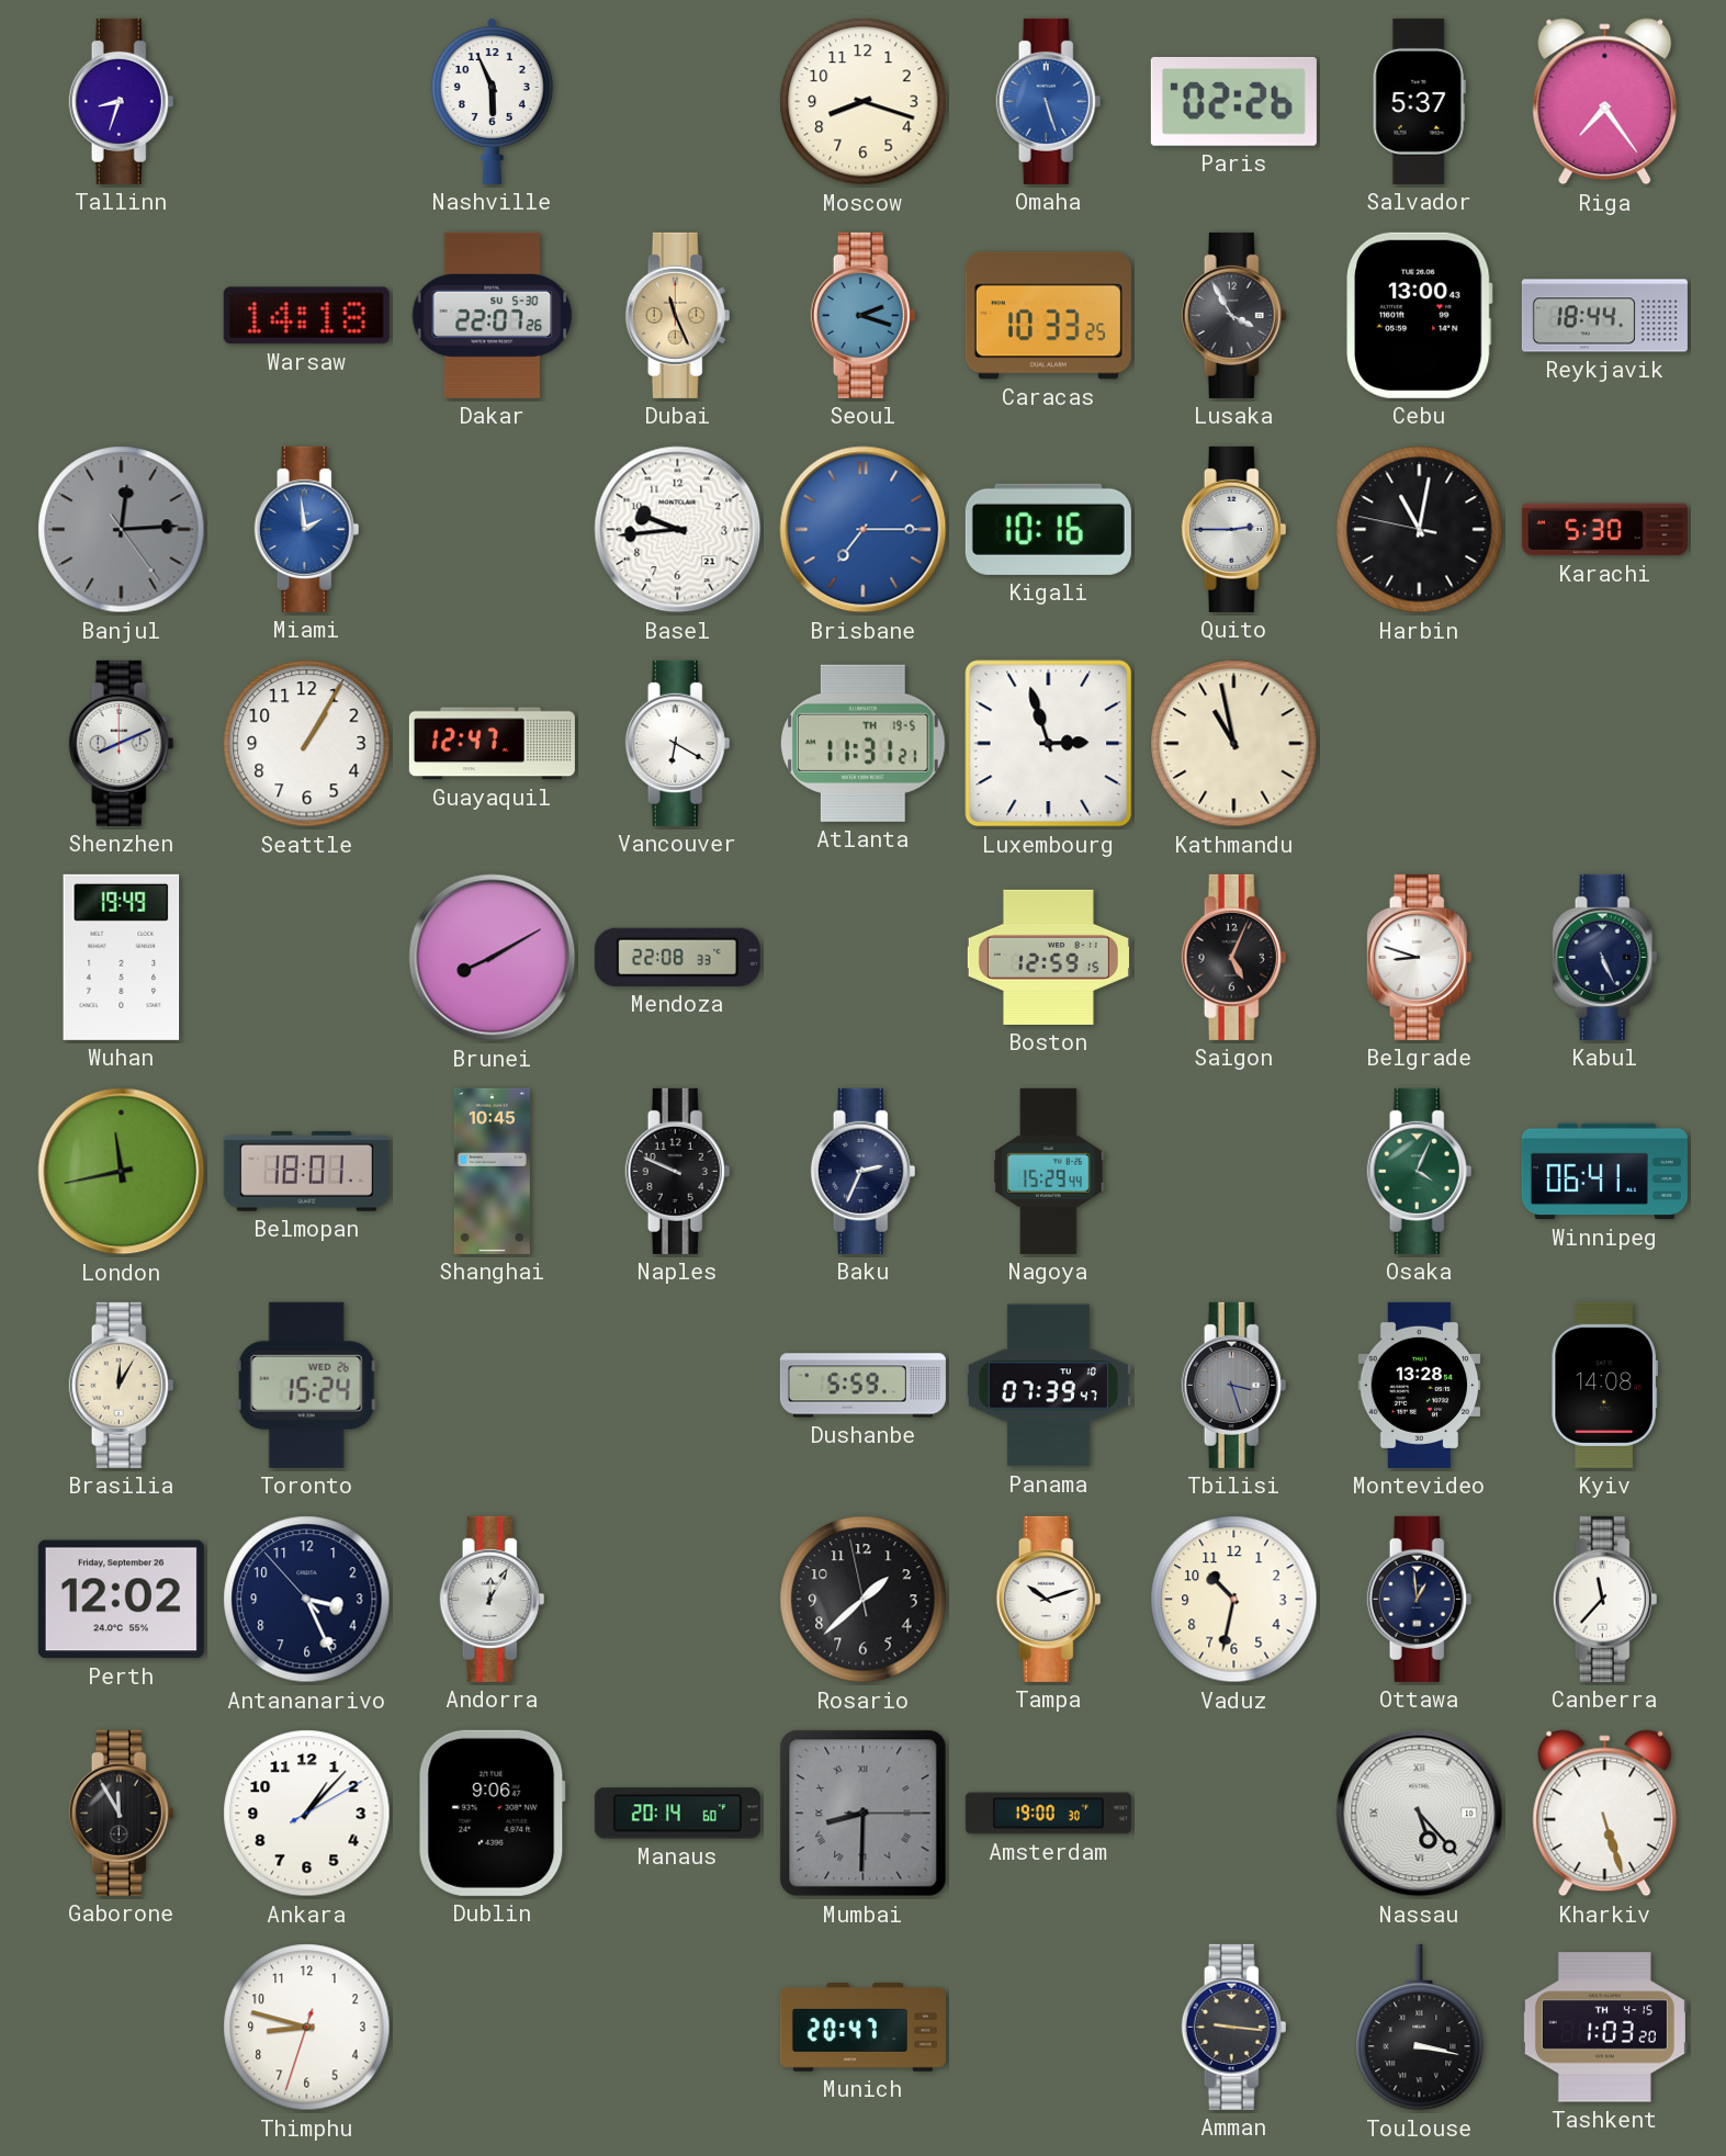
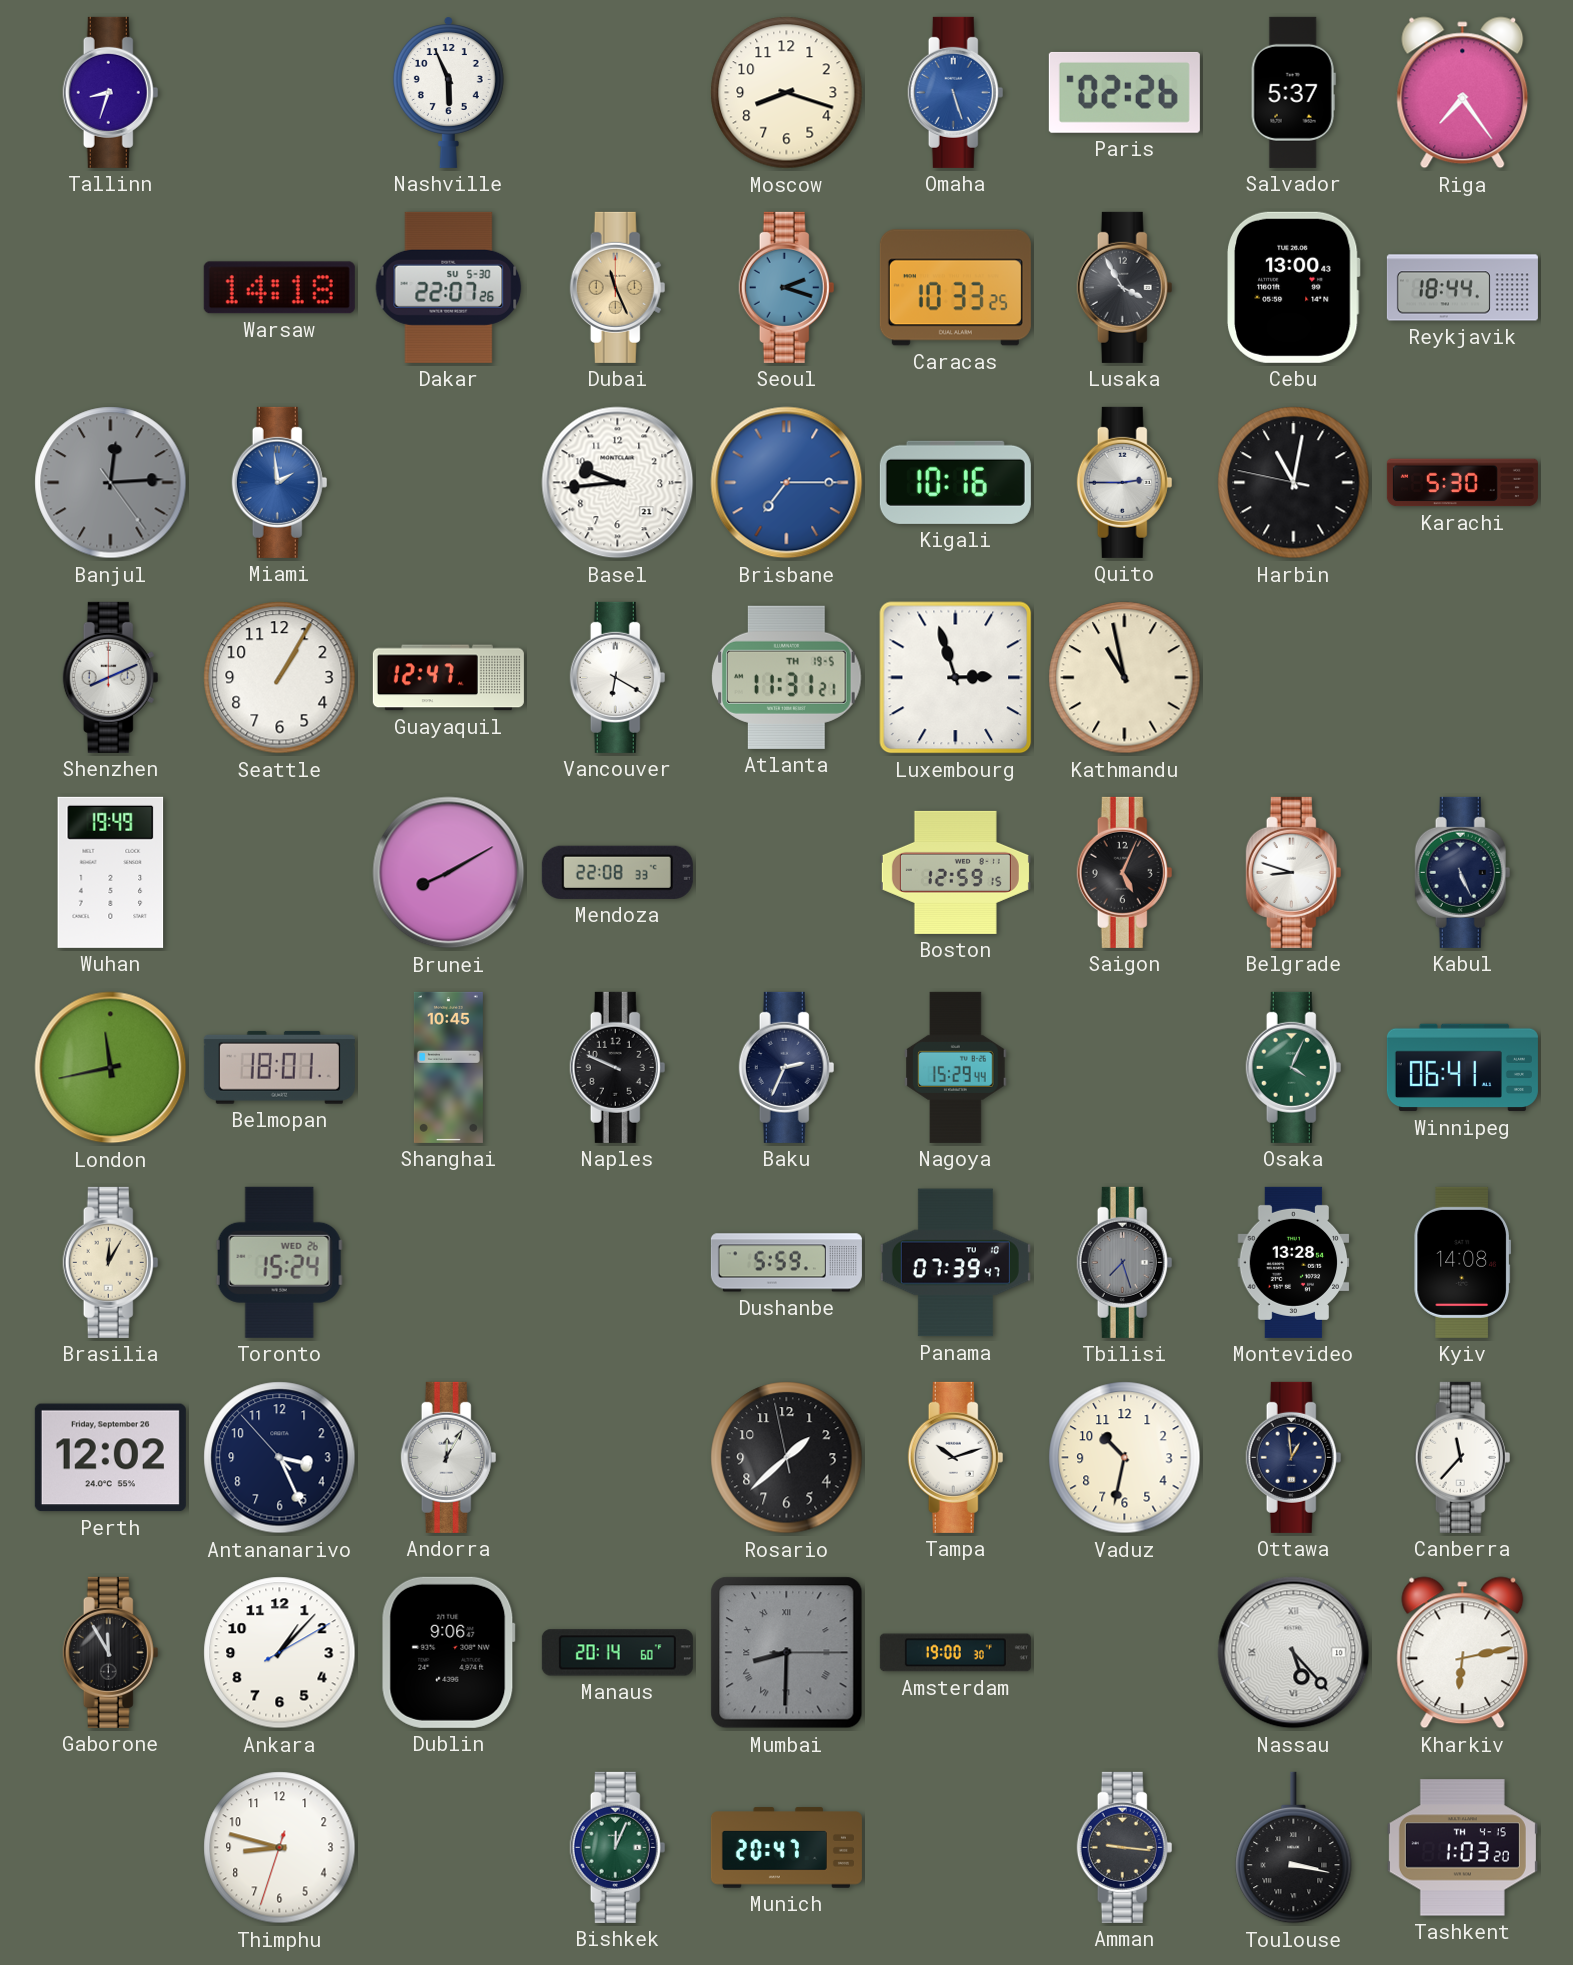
Tbilisi: 3:27 -> 7:27
Kharkiv: 5:27 -> 6:13
Bishkek: none -> 12:04
